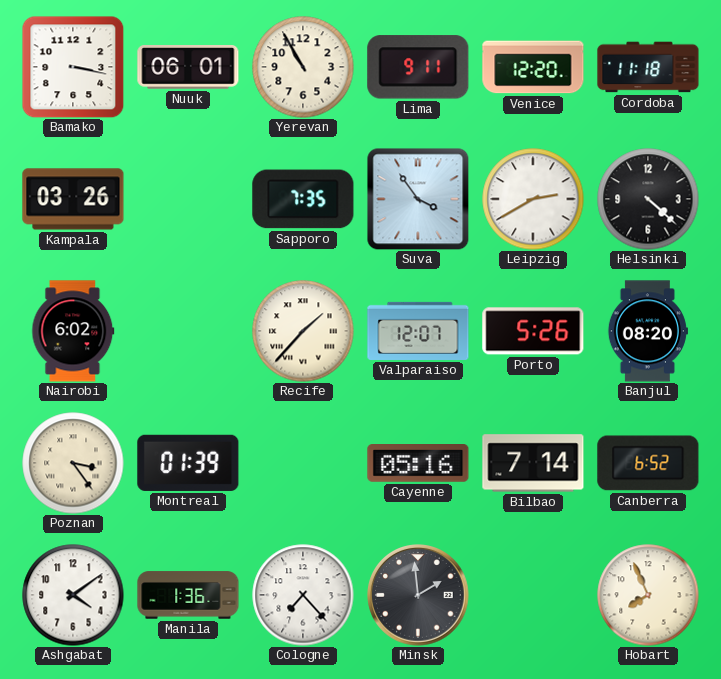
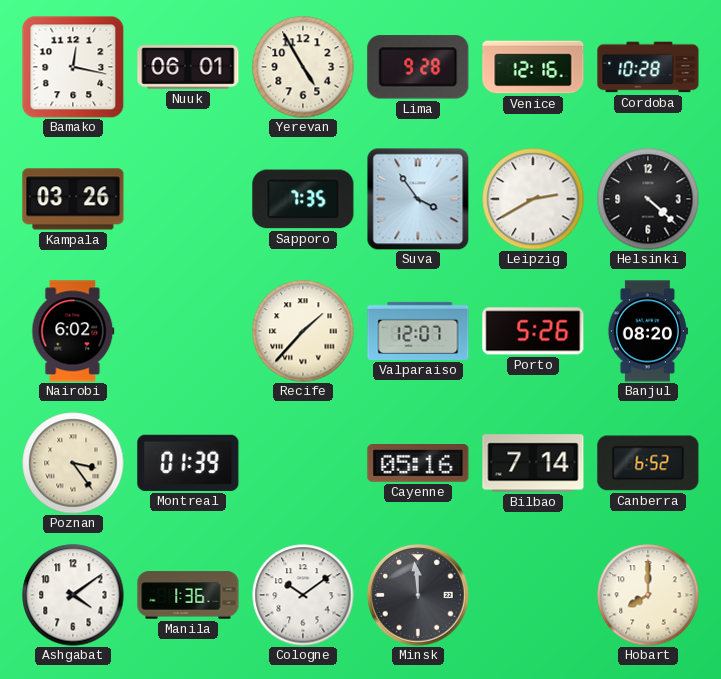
Bamako: 3:17 -> 12:17
Yerevan: 10:55 -> 4:55
Lima: 9:11 -> 9:28
Venice: 12:20 -> 12:16
Cordoba: 11:18 -> 10:28
Cologne: 7:23 -> 10:09
Minsk: 1:59 -> 11:59
Hobart: 7:56 -> 8:00
